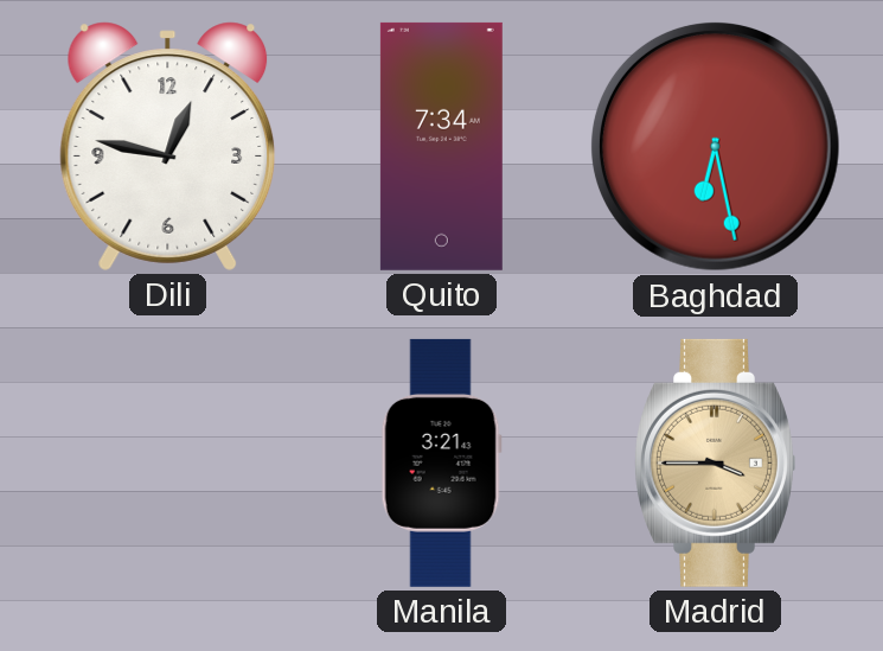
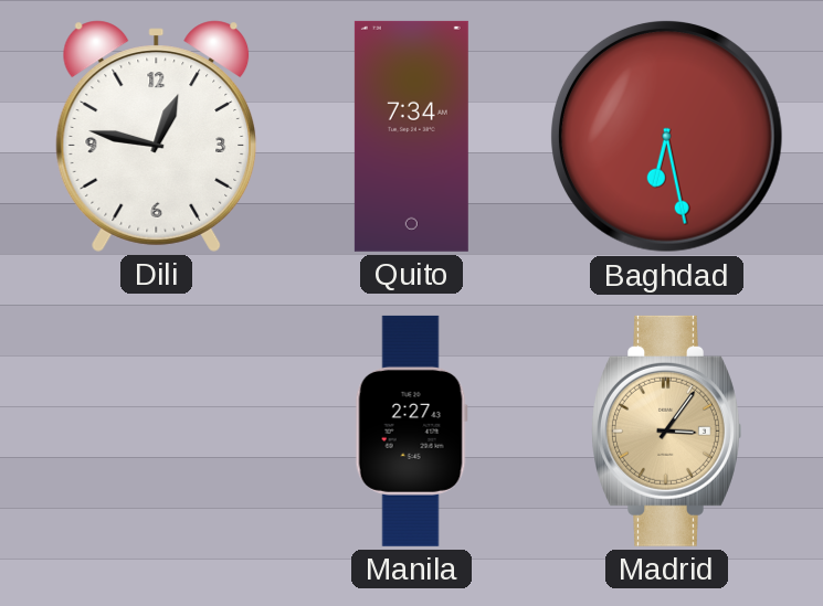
Manila: 3:21 -> 2:27
Madrid: 3:45 -> 3:06
